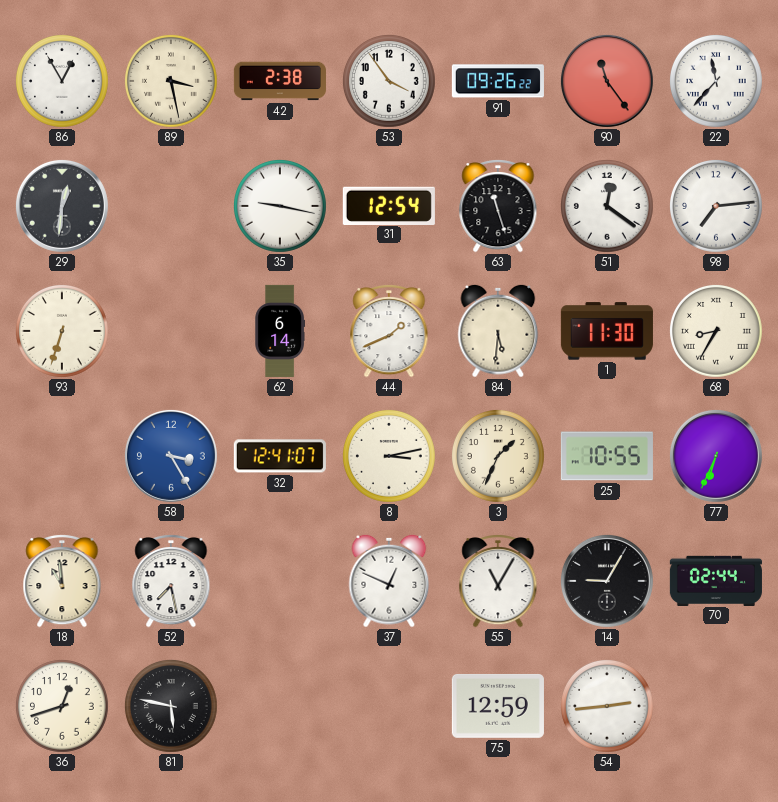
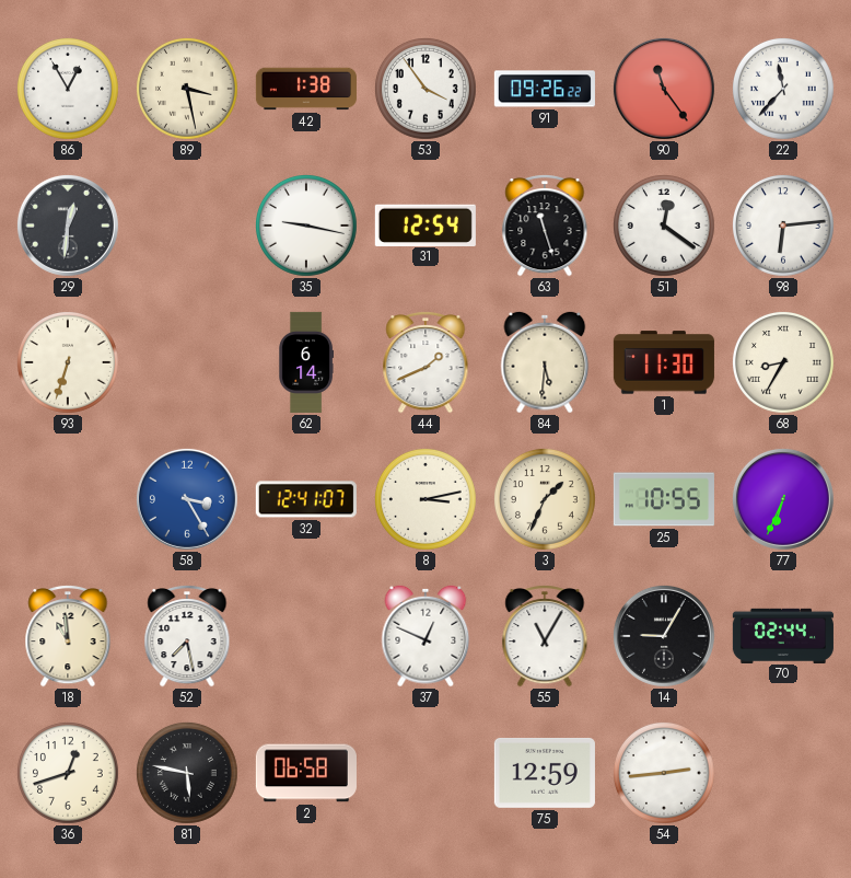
42: 2:38 -> 1:38
98: 7:14 -> 6:14
2: none -> 06:58
